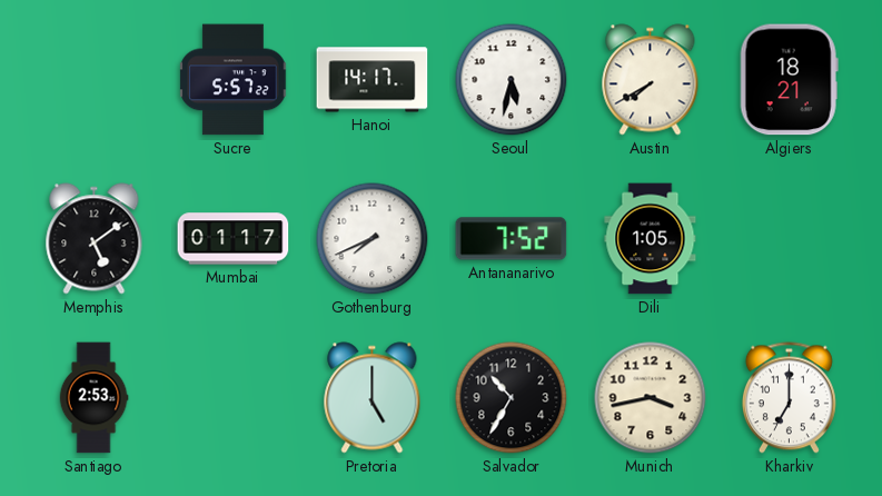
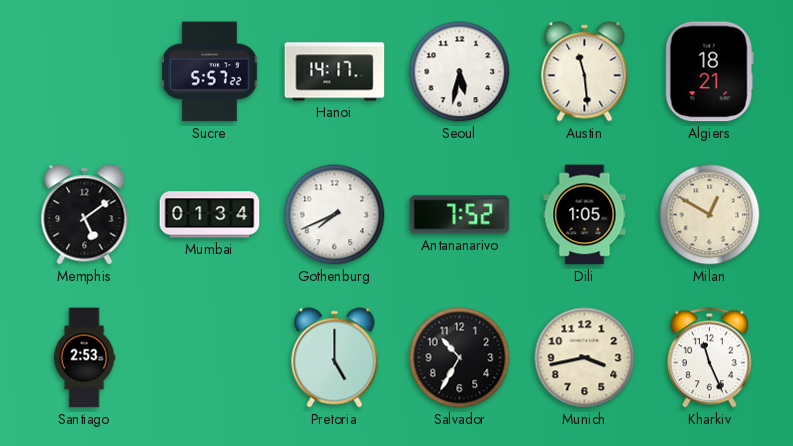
Austin: 7:40 -> 11:29
Mumbai: 01:17 -> 01:34
Milan: none -> 12:50
Kharkiv: 7:00 -> 11:26
